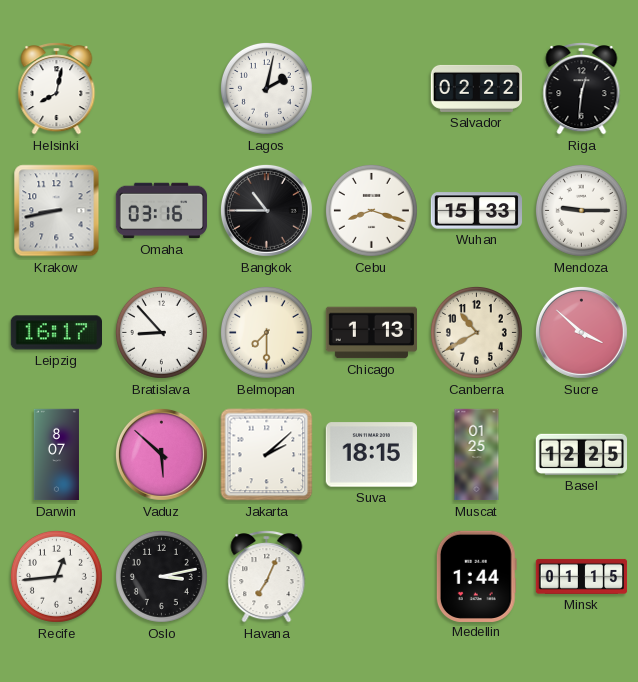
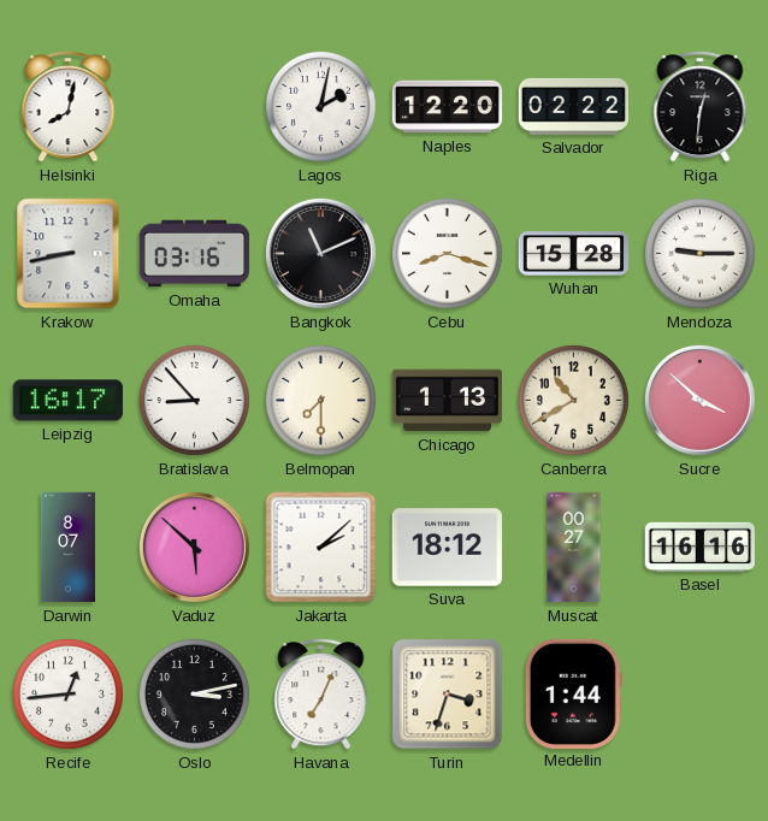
Naples: none -> 12:20
Bangkok: 10:45 -> 11:11
Wuhan: 15:33 -> 15:28
Suva: 18:15 -> 18:12
Muscat: 01:25 -> 00:27
Basel: 12:25 -> 16:16
Turin: none -> 3:33
Minsk: 01:15 -> none
